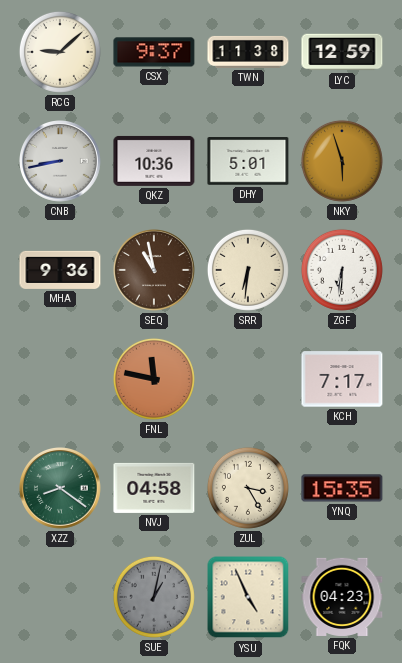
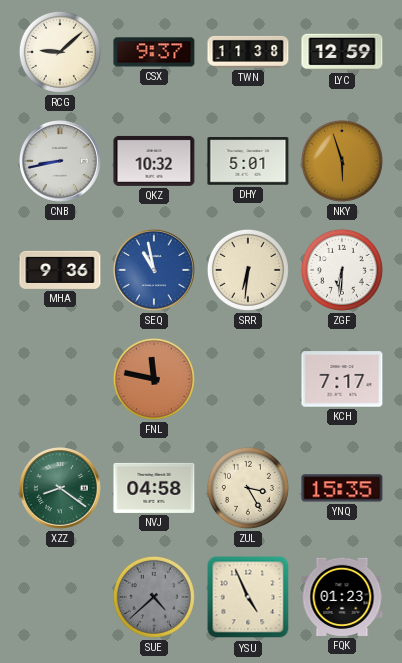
QKZ: 10:36 -> 10:32
SEQ dial: brown -> blue
SUE: 1:02 -> 4:38
FQK: 04:23 -> 01:23
